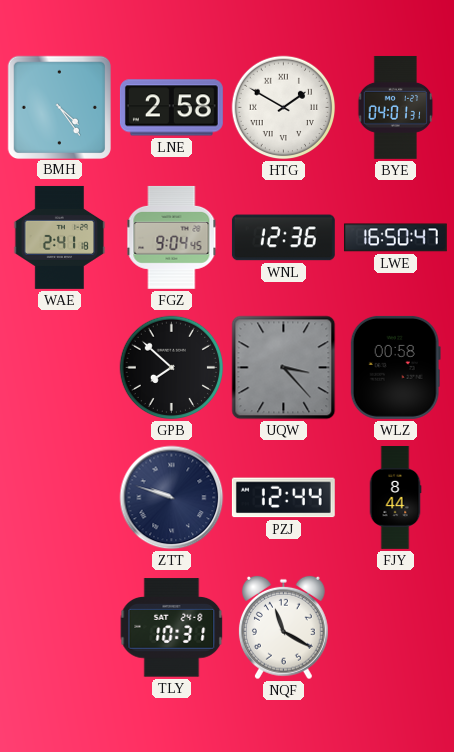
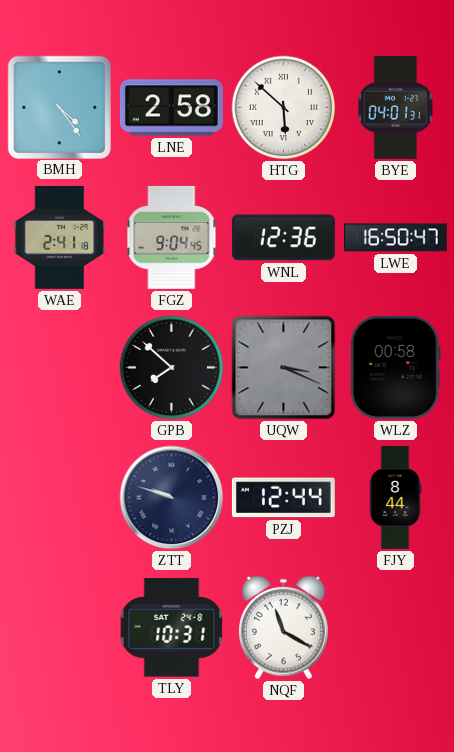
HTG: 1:50 -> 5:52
UQW: 3:23 -> 3:19
